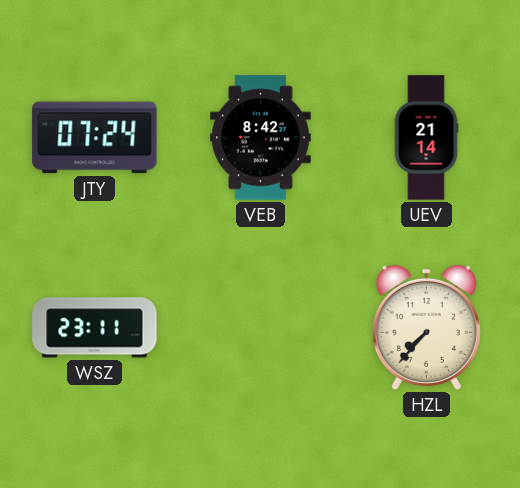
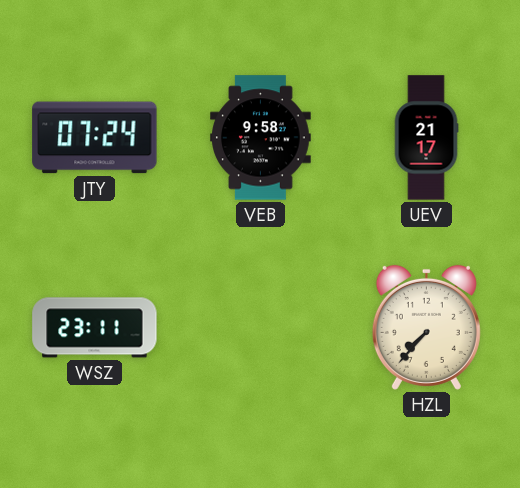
VEB: 8:42 -> 9:58
UEV: 21:14 -> 21:17
